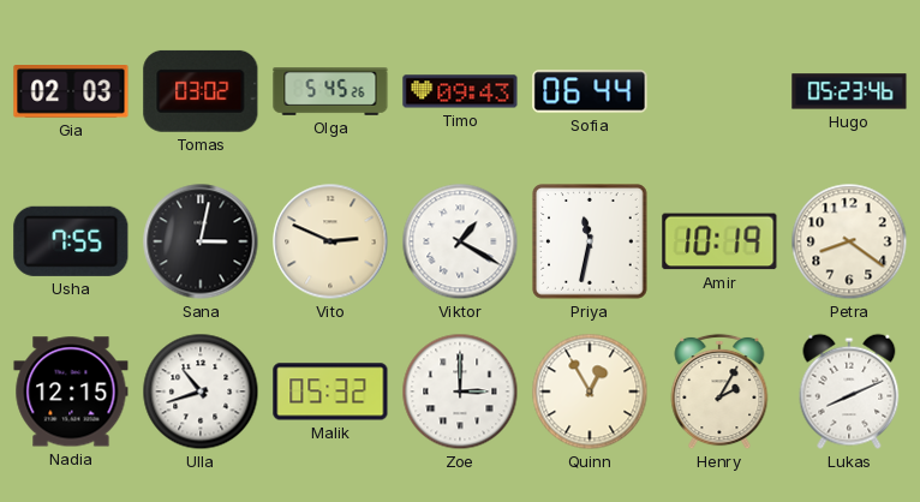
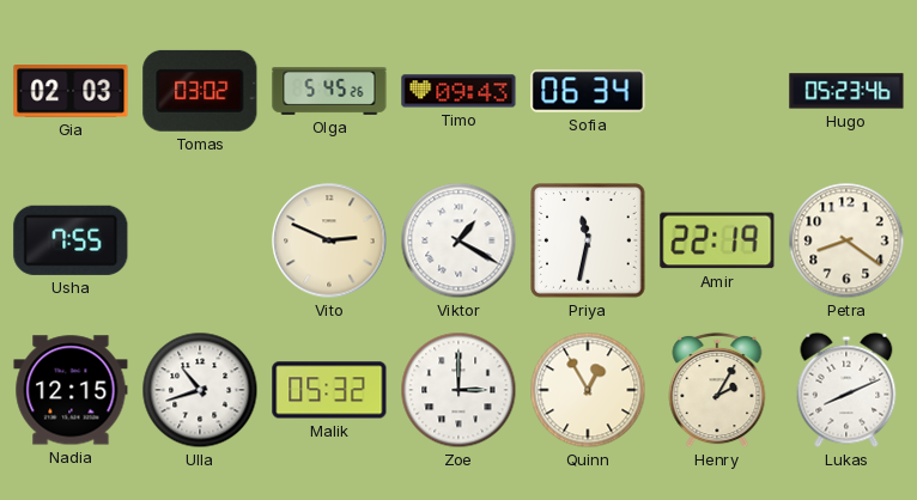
Sofia: 06:44 -> 06:34
Sana: 3:02 -> none
Amir: 10:19 -> 22:19
